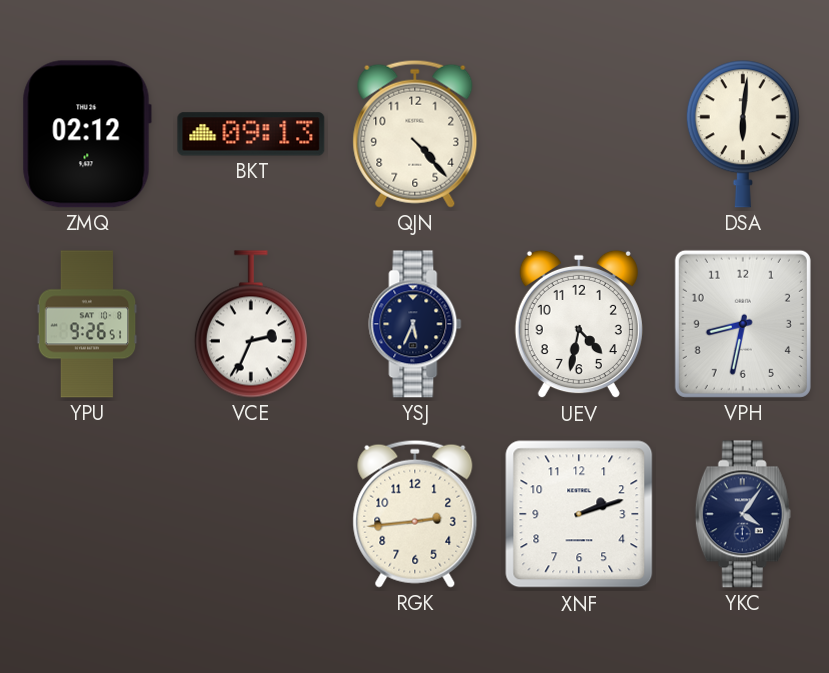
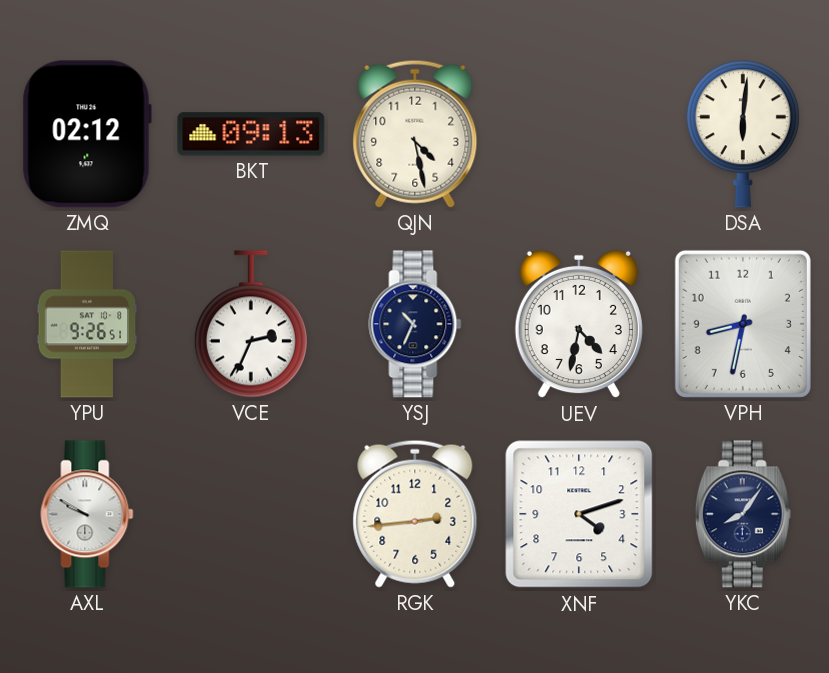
QJN: 4:23 -> 4:28
YSJ: 5:34 -> 10:34
AXL: none -> 9:50
XNF: 2:12 -> 4:12
YKC: 4:06 -> 8:06
